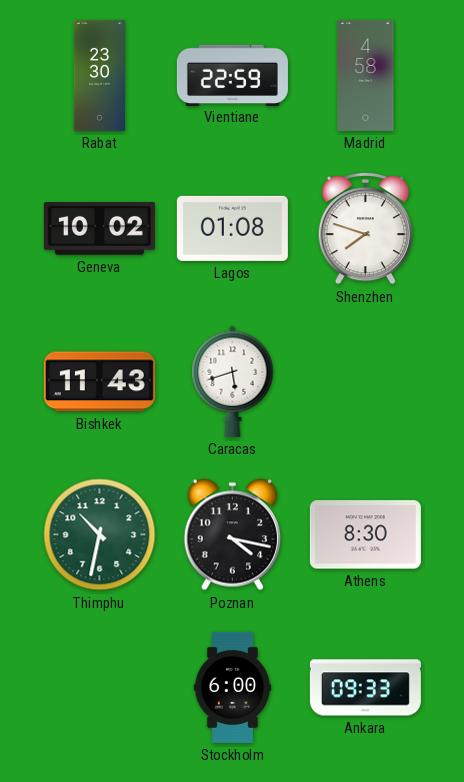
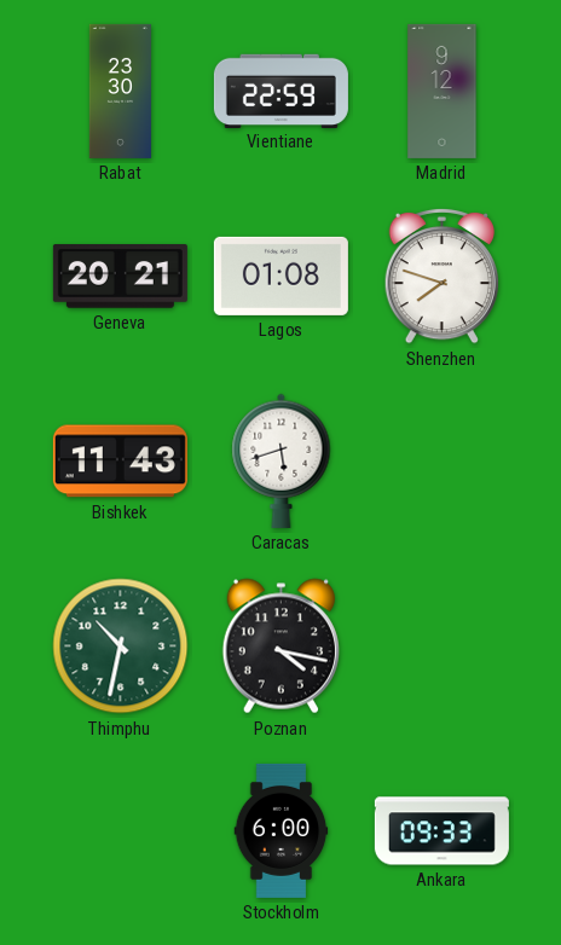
Madrid: 4:58 -> 9:12
Geneva: 10:02 -> 20:21
Athens: 8:30 -> none
